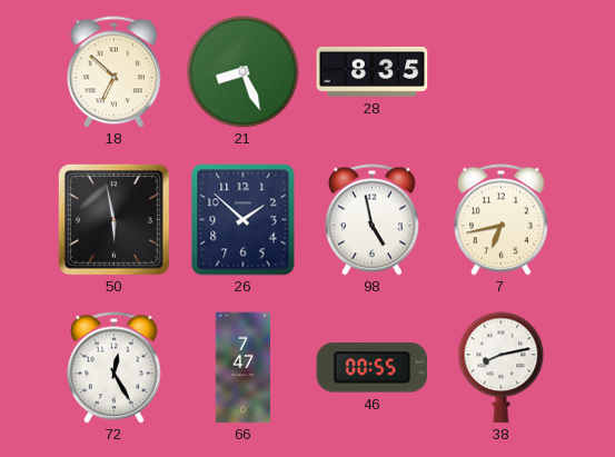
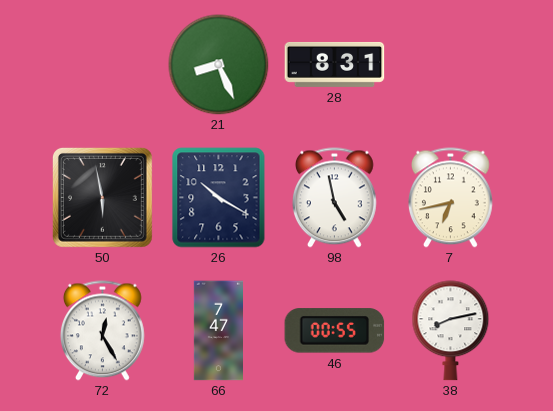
18: 6:52 -> none
28: 8:35 -> 8:31
26: 1:52 -> 10:20
